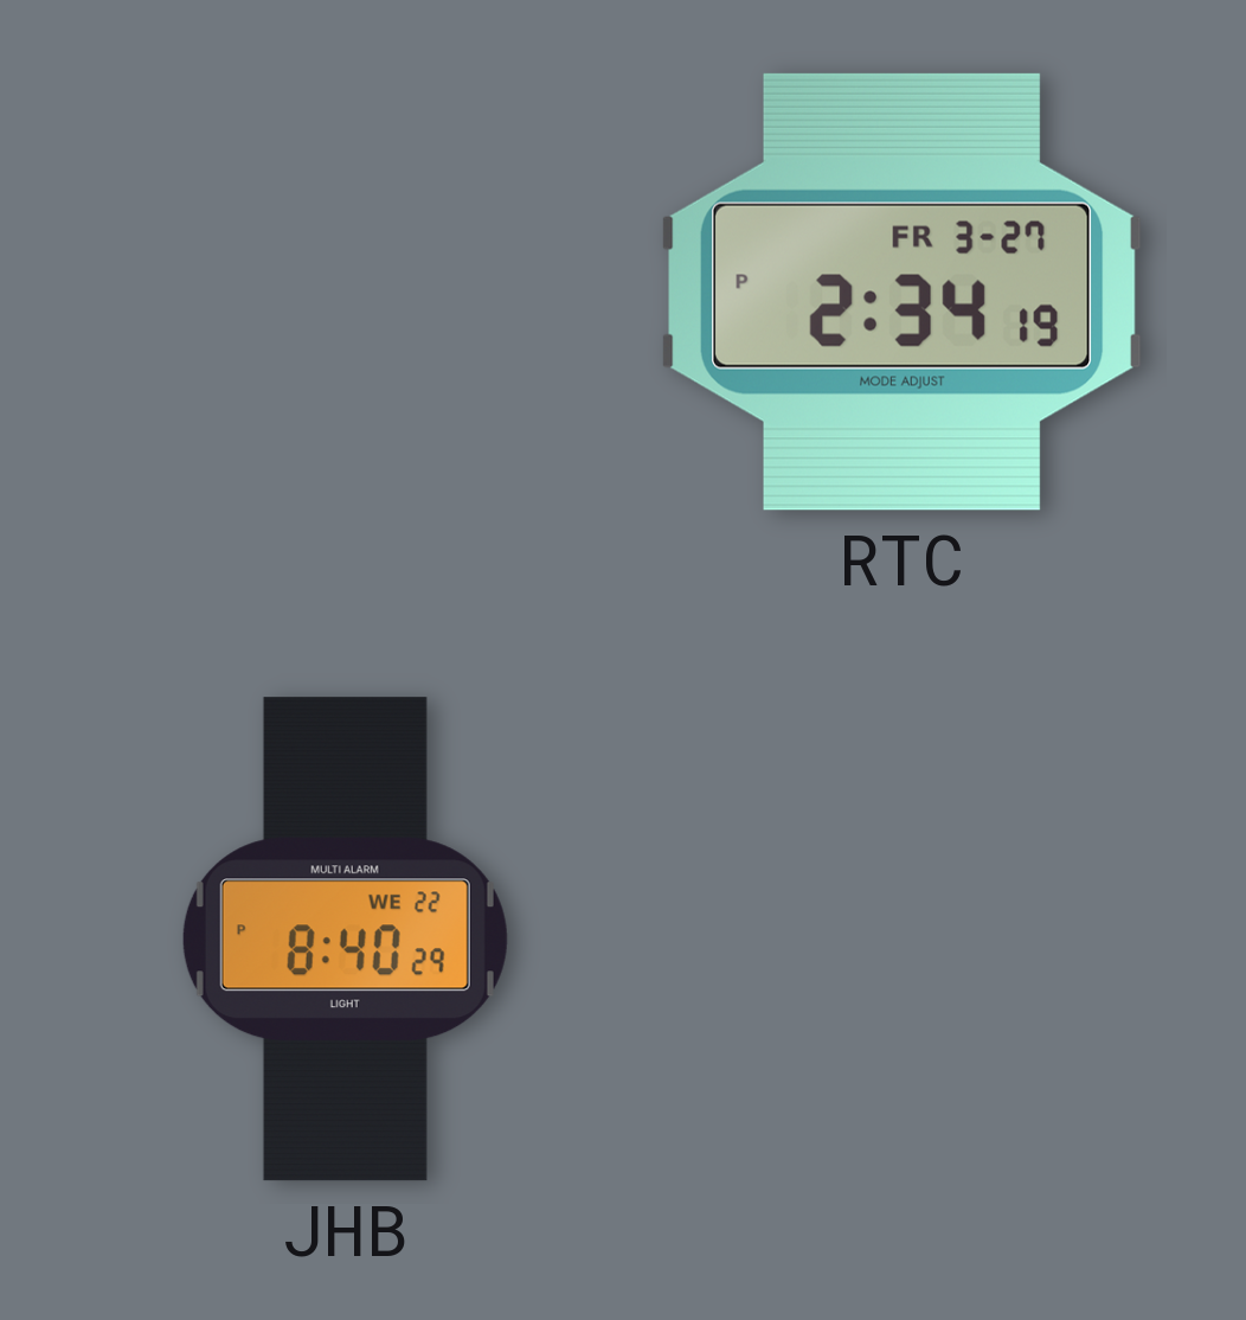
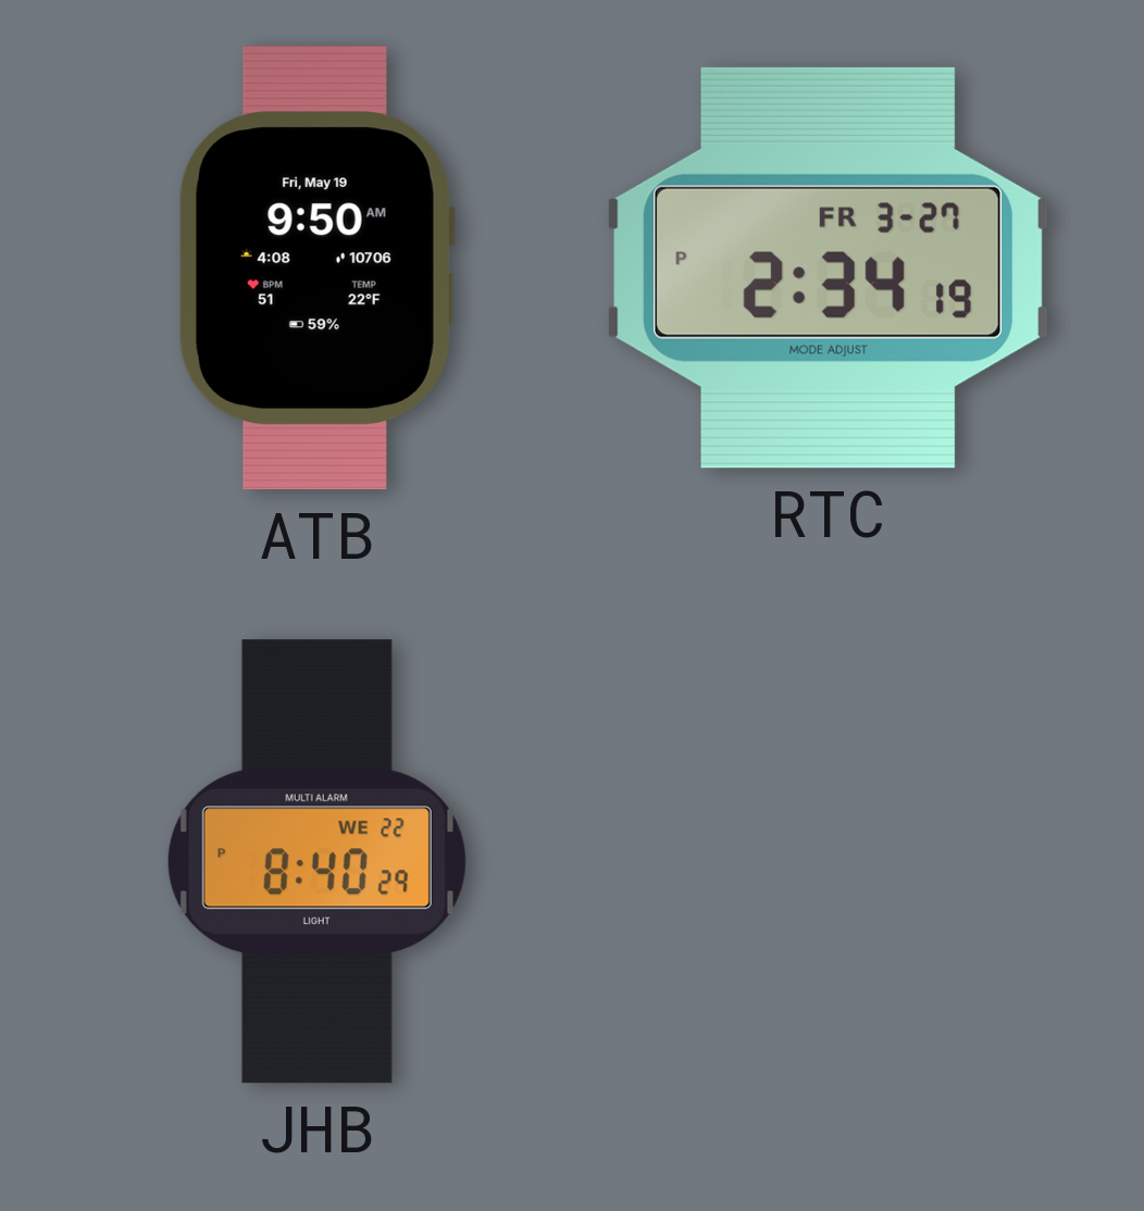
ATB: none -> 9:50
